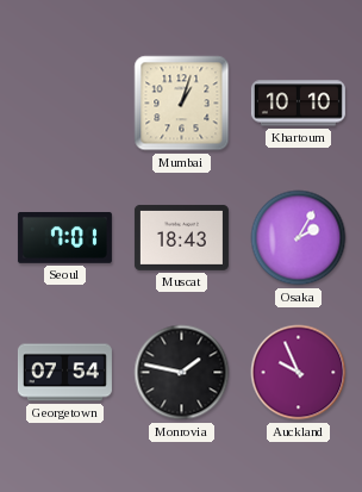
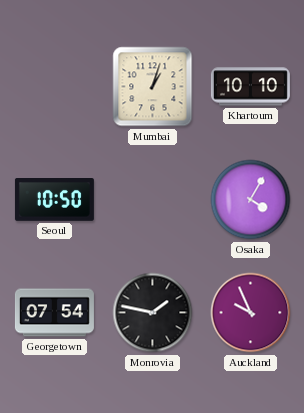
Seoul: 7:01 -> 10:50
Muscat: 18:43 -> none
Osaka: 2:05 -> 4:05
